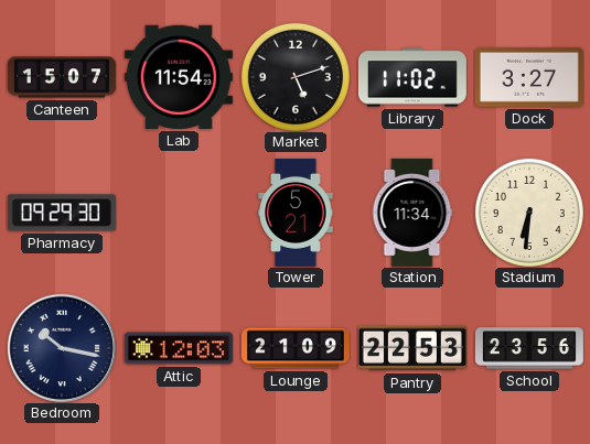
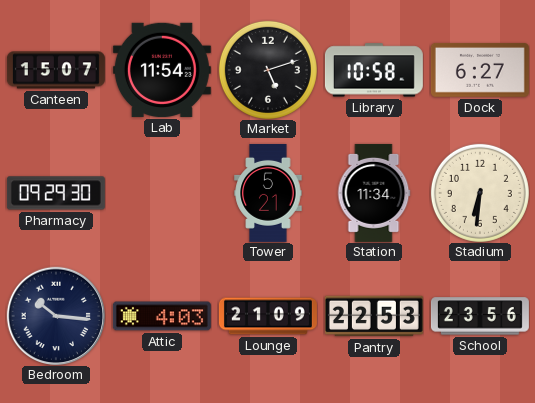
Library: 11:02 -> 10:58
Dock: 3:27 -> 6:27
Bedroom: 10:17 -> 10:16
Attic: 12:03 -> 4:03
